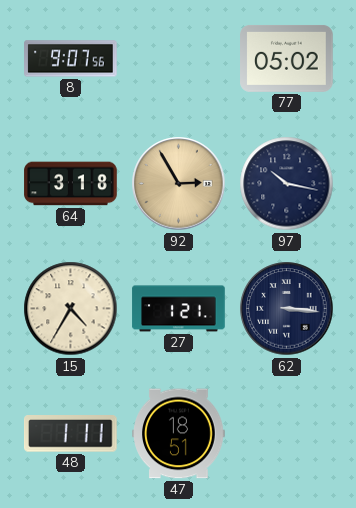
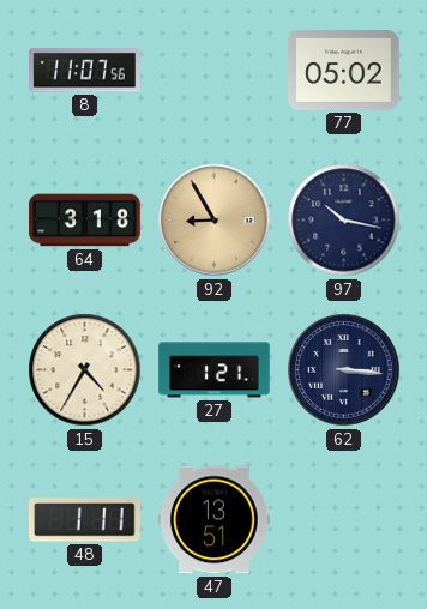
8: 9:07 -> 11:07
92: 2:55 -> 8:55
47: 18:51 -> 13:51
